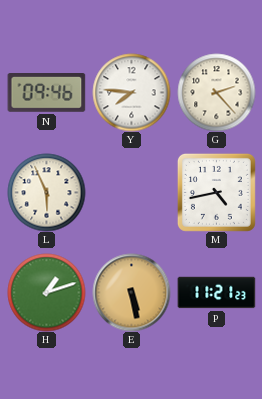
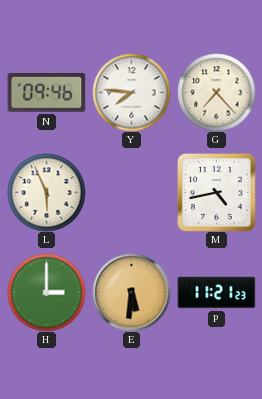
G: 2:23 -> 7:23
H: 1:12 -> 3:00
E: 5:28 -> 5:31
